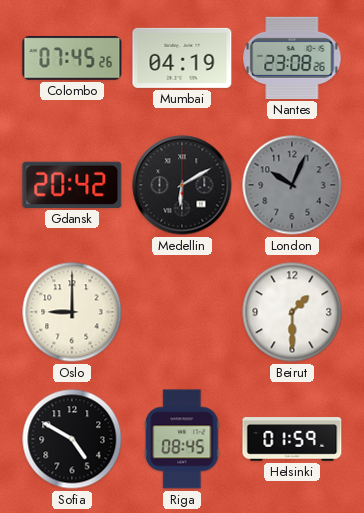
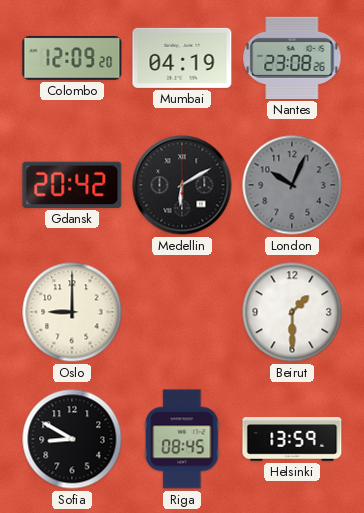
Colombo: 07:45 -> 12:09
Sofia: 4:50 -> 8:50
Helsinki: 01:59 -> 13:59
